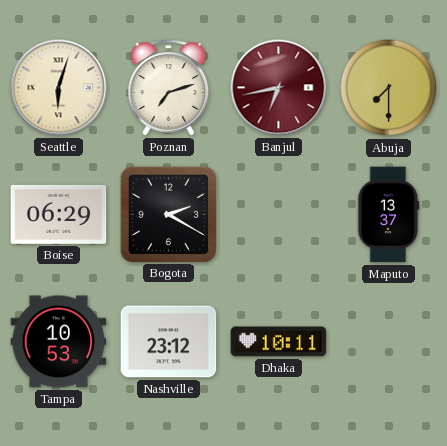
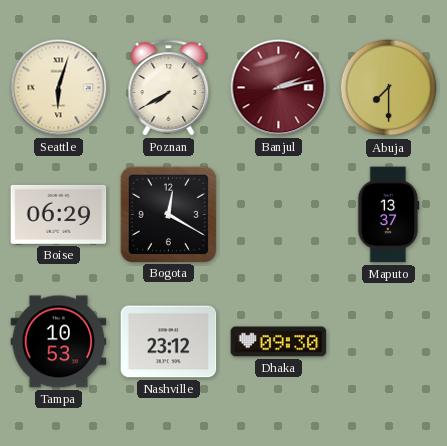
Poznan: 7:12 -> 7:40
Banjul: 6:43 -> 2:13
Bogota: 2:20 -> 12:20
Dhaka: 10:11 -> 09:30
